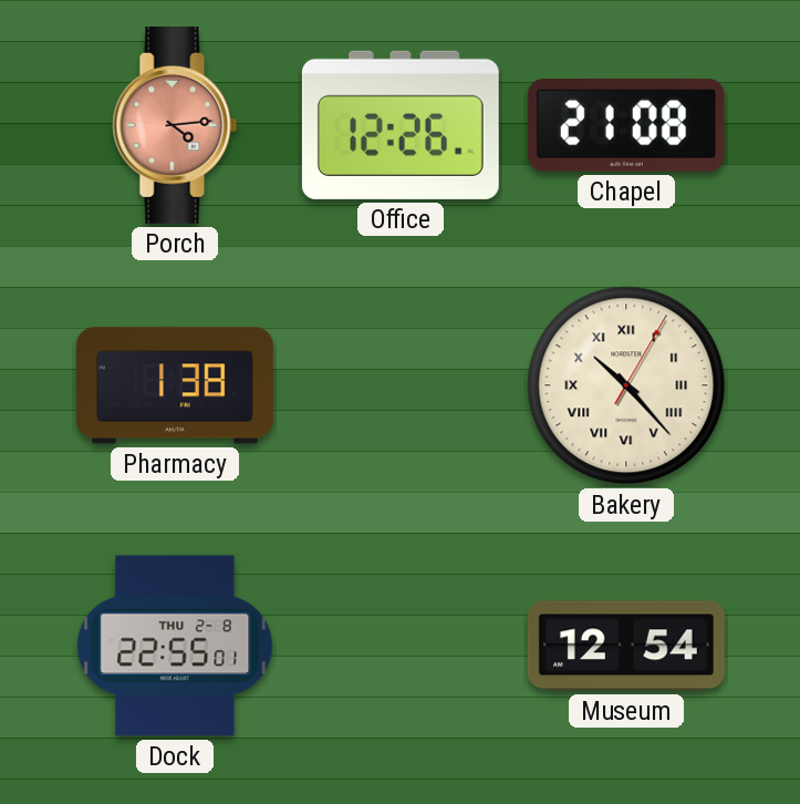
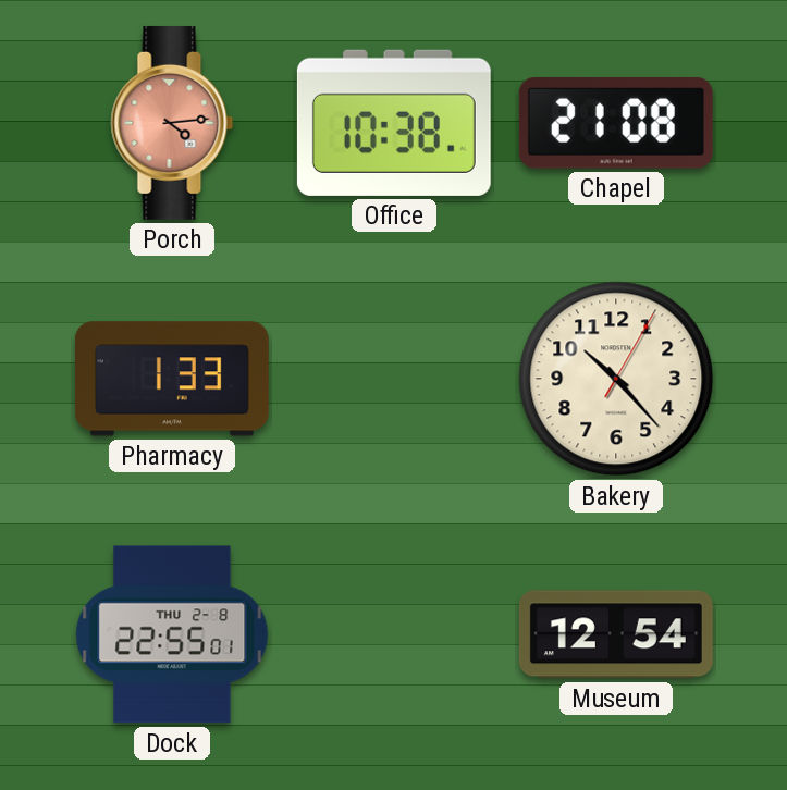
Office: 12:26 -> 10:38
Pharmacy: 1:38 -> 1:33
Bakery numerals: Roman -> Arabic
